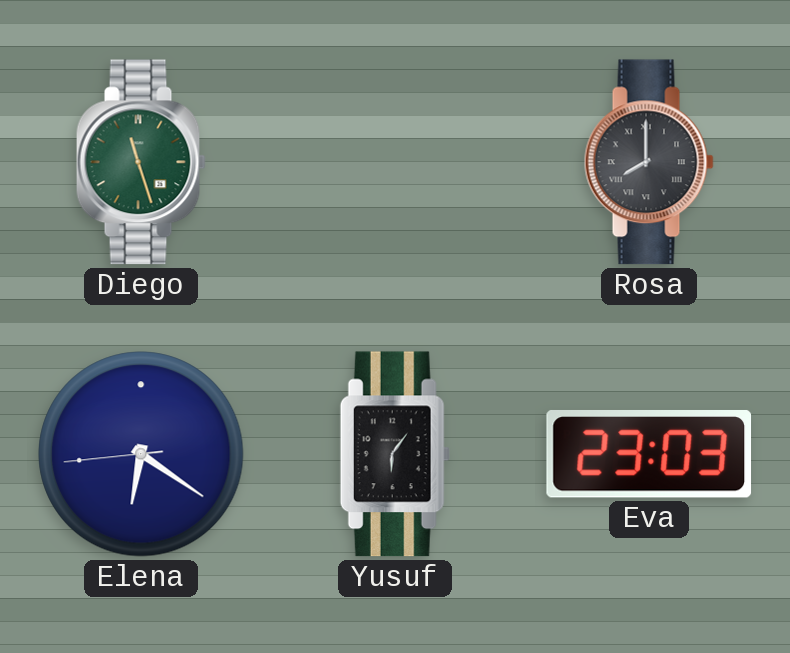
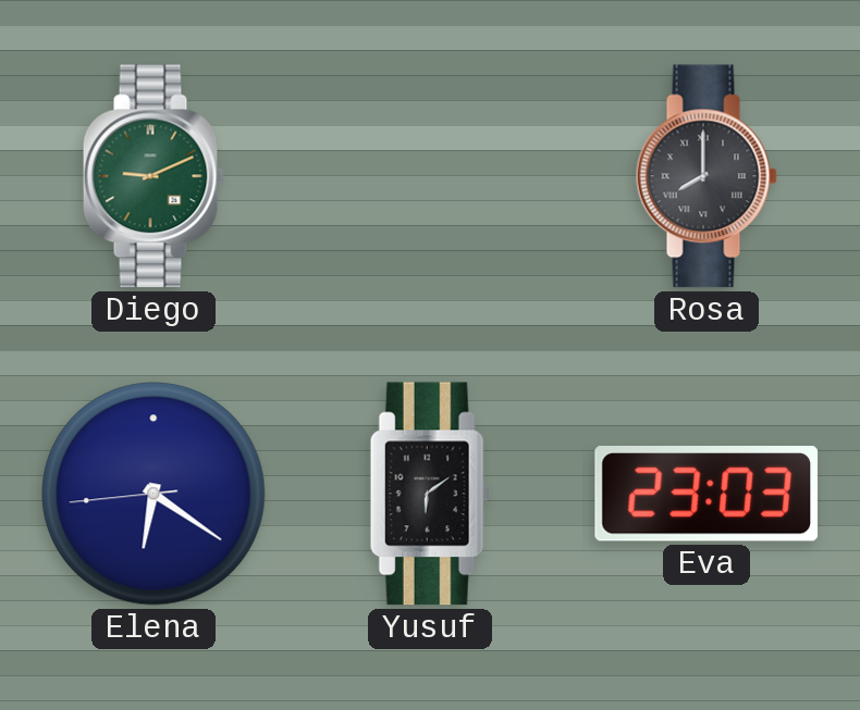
Diego: 11:27 -> 9:11
Yusuf: 6:06 -> 6:09
